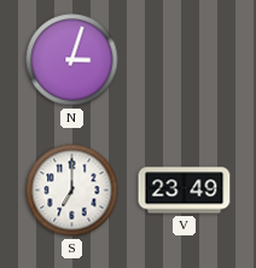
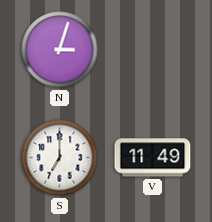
V: 23:49 -> 11:49
